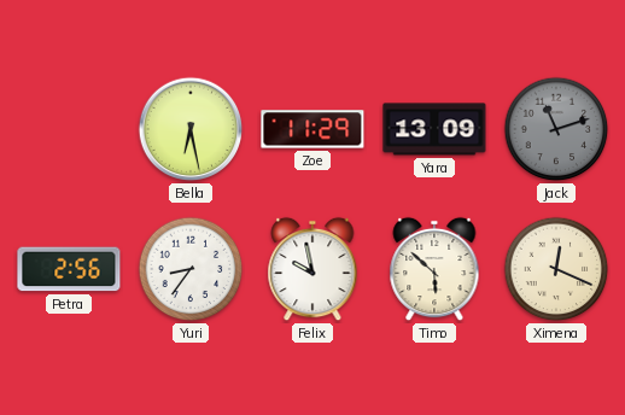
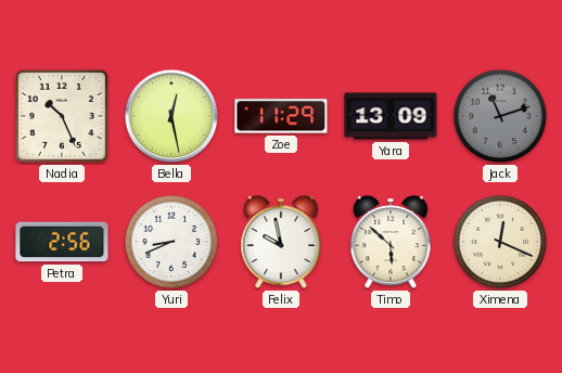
Nadia: none -> 10:26
Bella: 6:28 -> 12:28
Yuri: 8:36 -> 8:41
